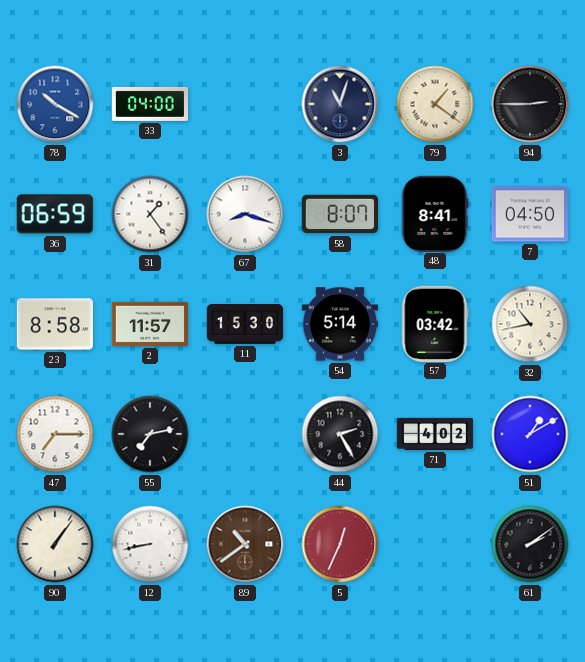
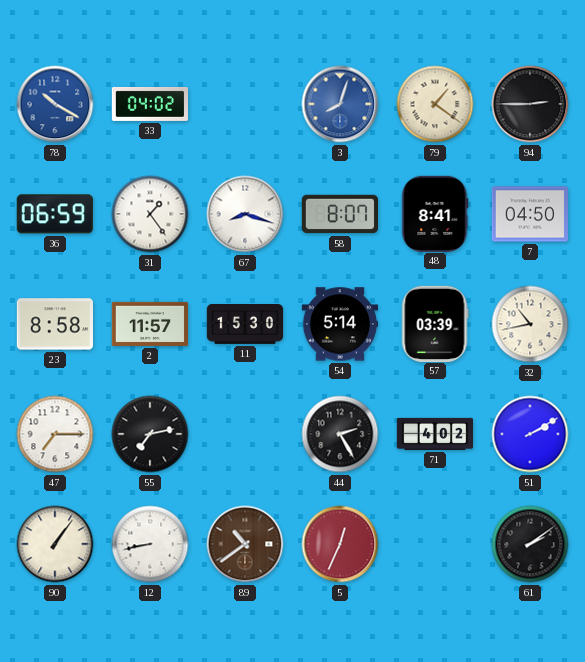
33: 04:00 -> 04:02
3: 11:03 -> 8:03
3 dial: navy -> blue
57: 03:42 -> 03:39
51: 1:10 -> 2:10
